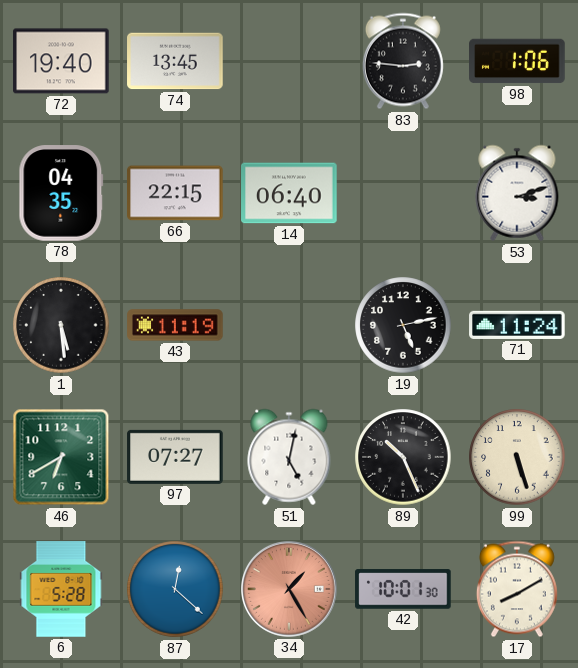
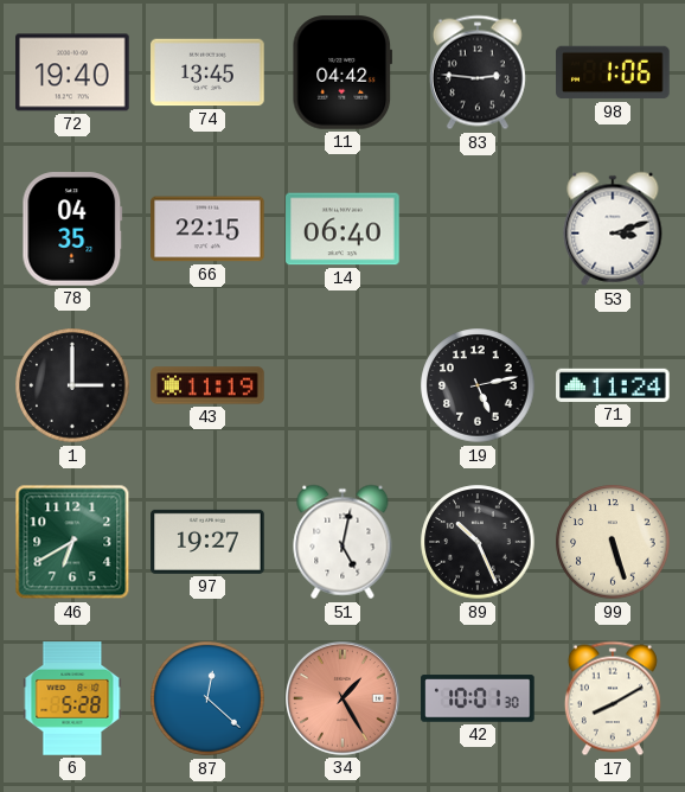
11: none -> 04:42
1: 5:29 -> 3:00
97: 07:27 -> 19:27
